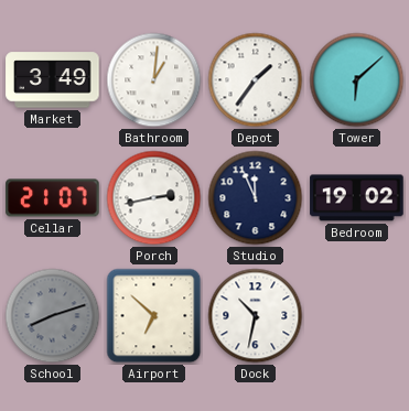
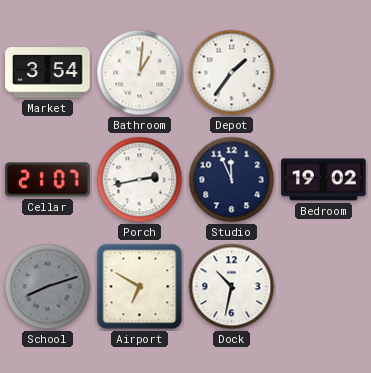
Market: 3:49 -> 3:54
Tower: 6:08 -> none
Airport: 6:52 -> 6:50
